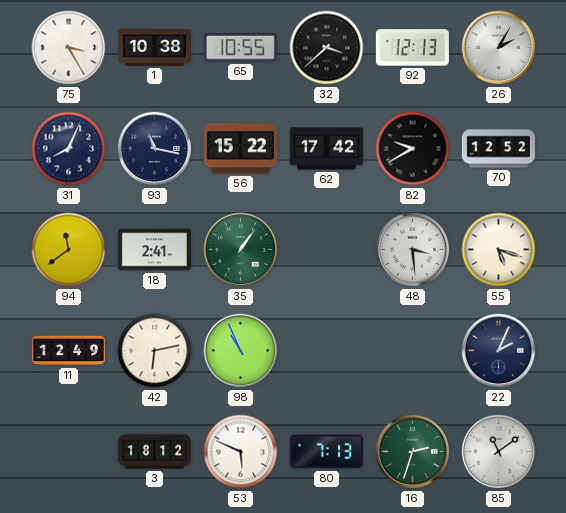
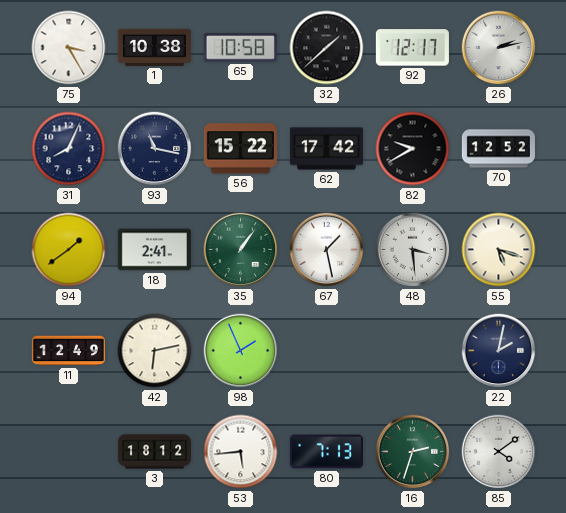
65: 10:55 -> 10:58
32: 3:38 -> 1:38
92: 12:13 -> 12:17
26: 2:05 -> 2:13
94: 11:39 -> 1:39
67: none -> 1:28
98: 10:56 -> 1:56
22: 2:04 -> 2:02
53: 5:49 -> 5:44
85: 11:09 -> 4:09
